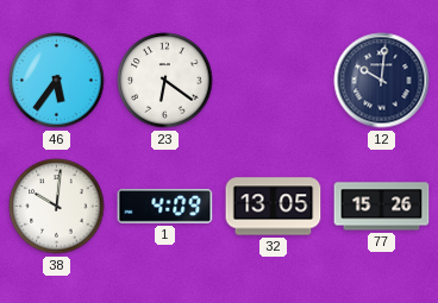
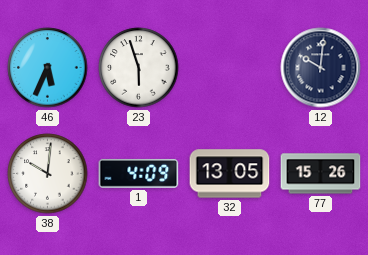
46: 5:36 -> 5:34
23: 6:21 -> 5:57
